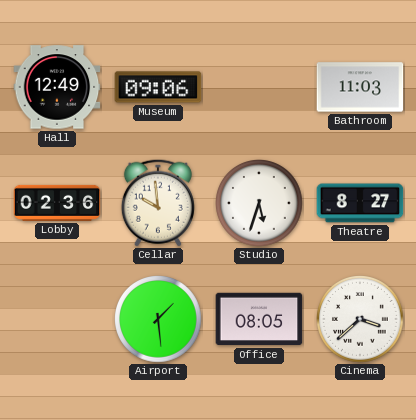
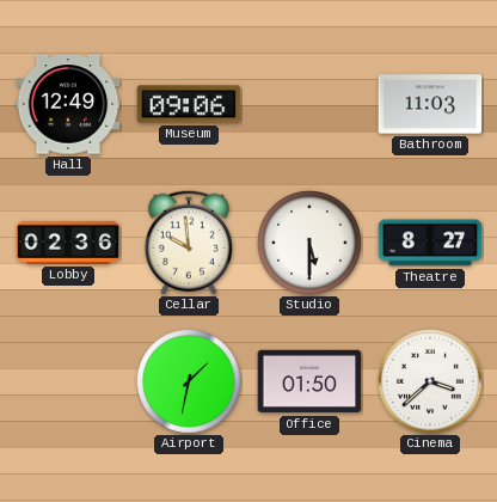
Studio: 5:33 -> 5:30
Airport: 1:29 -> 1:32
Office: 08:05 -> 01:50
